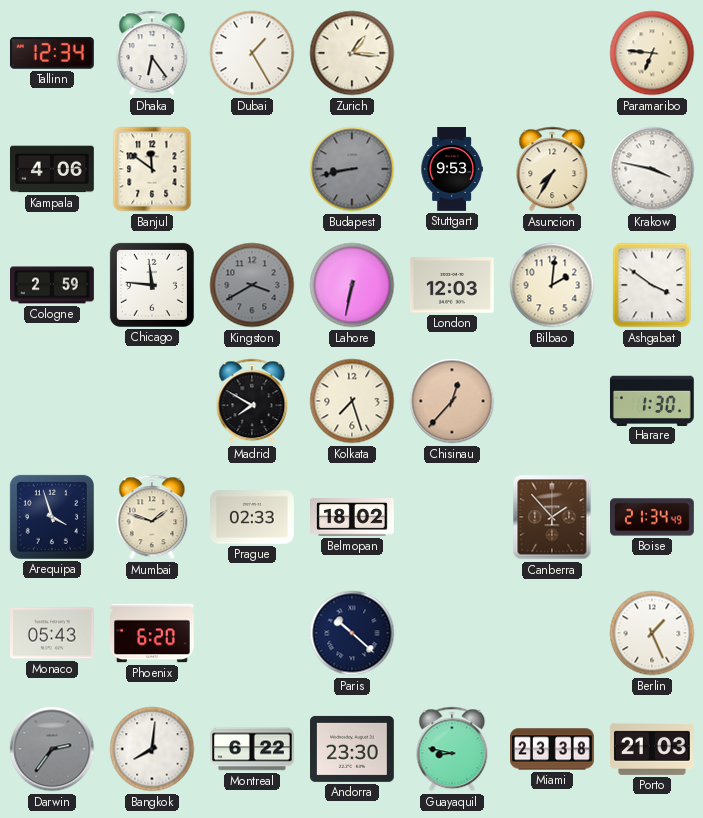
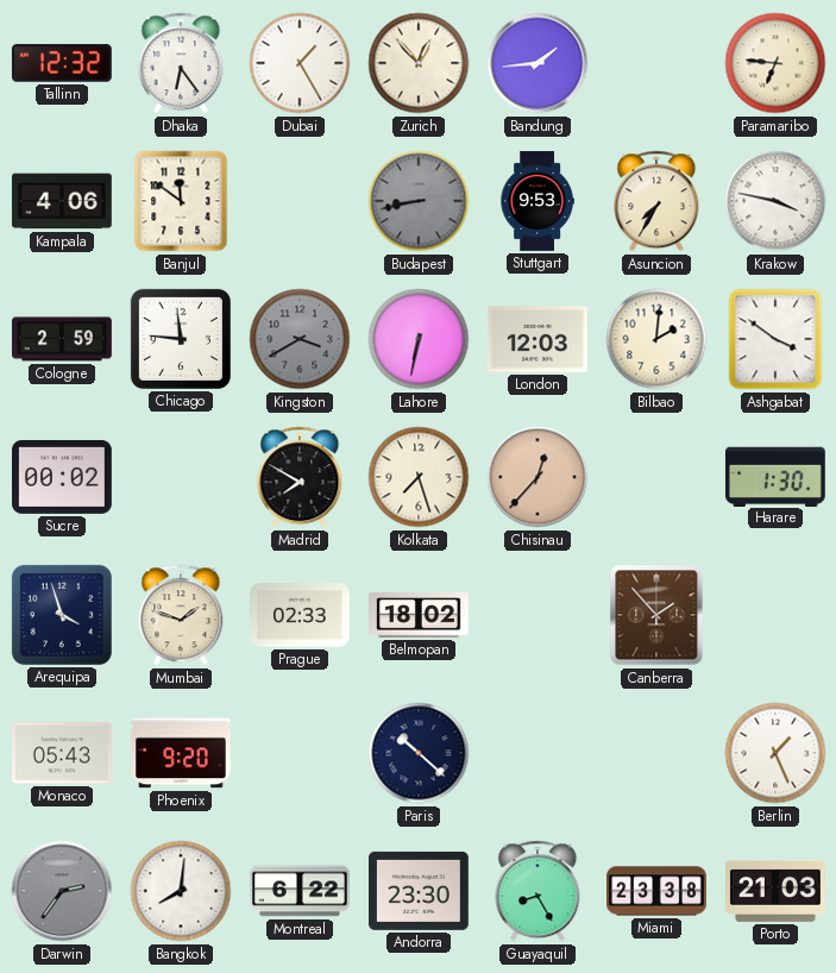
Tallinn: 12:34 -> 12:32
Zurich: 1:16 -> 12:53
Bandung: none -> 1:44
Sucre: none -> 00:02
Boise: 21:34 -> none
Phoenix: 6:20 -> 9:20
Guayaquil: 8:47 -> 8:25
